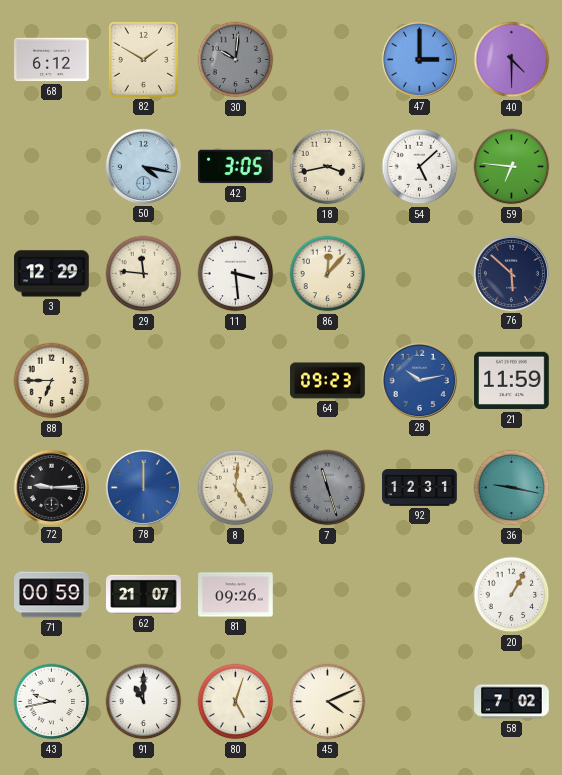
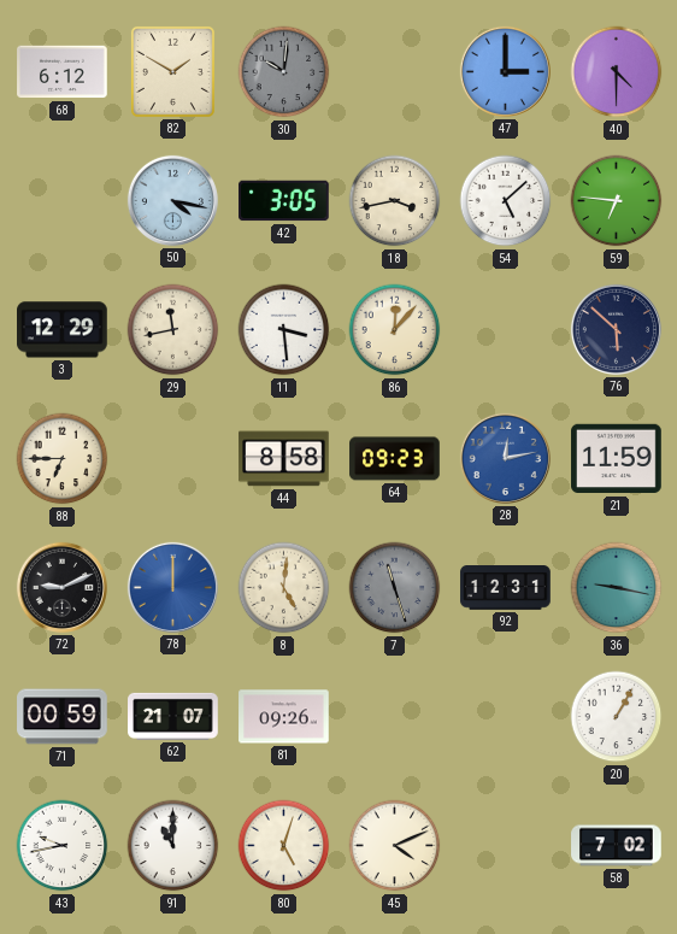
29: 11:46 -> 11:43
44: none -> 8:58
28: 10:13 -> 12:13
72: 9:15 -> 9:11
